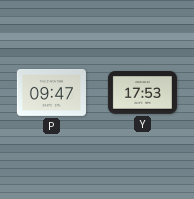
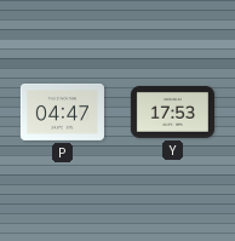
P: 09:47 -> 04:47
